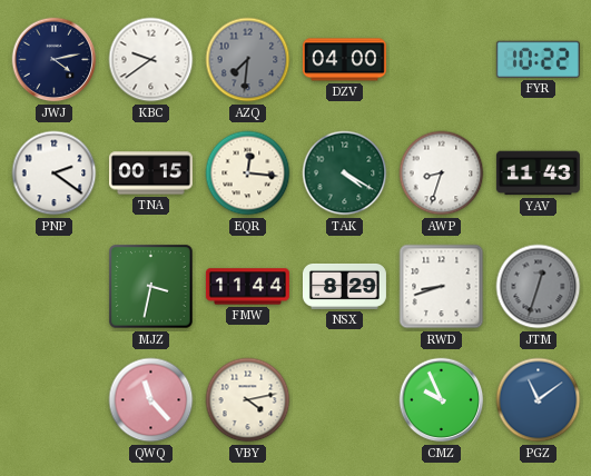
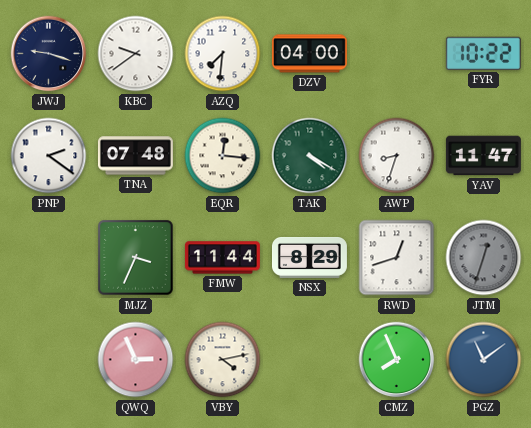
JWJ: 4:13 -> 9:18
AZQ dial: grey -> white
TNA: 00:15 -> 07:48
YAV: 11:43 -> 11:47
MJZ: 3:32 -> 3:34
RWD: 8:42 -> 12:42
QWQ: 11:23 -> 2:56
CMZ: 9:56 -> 7:56
